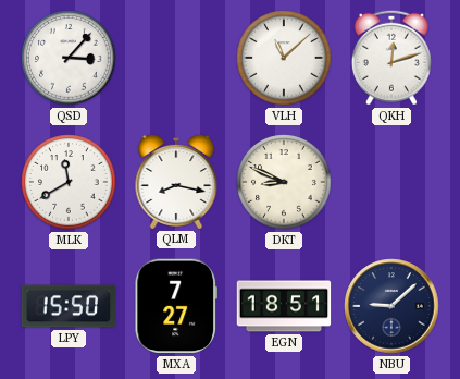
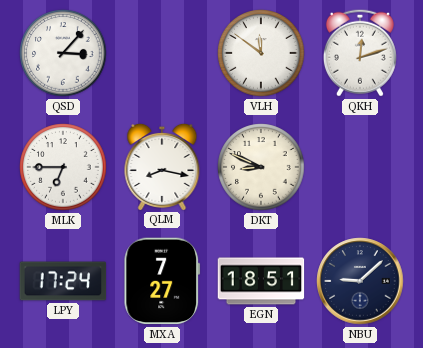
VLH: 11:08 -> 11:51
MLK: 11:40 -> 6:45
LPY: 15:50 -> 17:24
